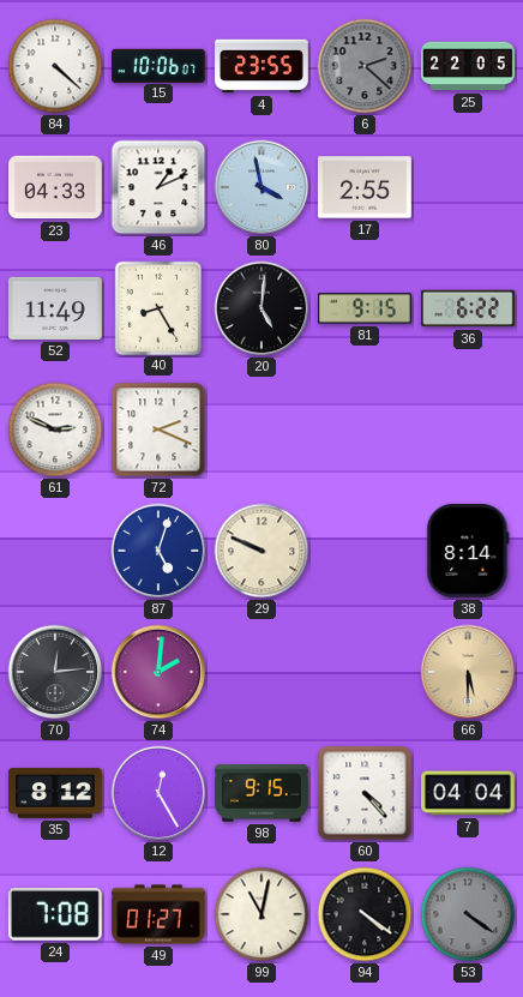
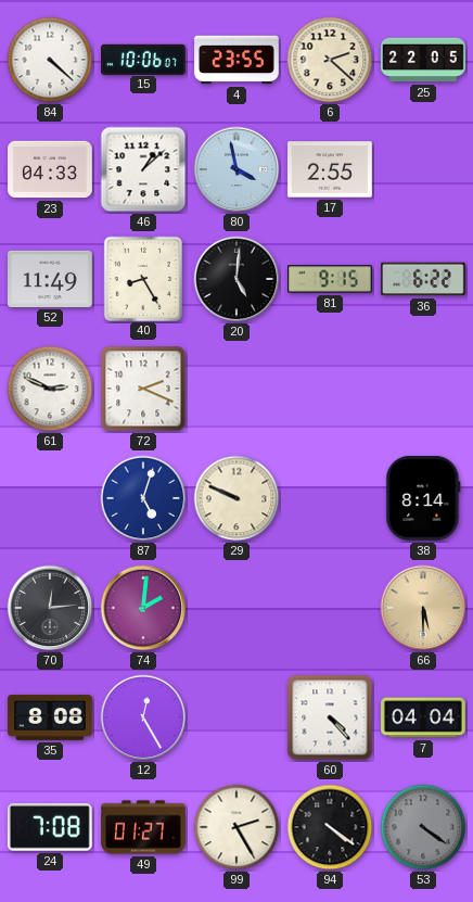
6 dial: grey -> cream
46: 1:11 -> 1:08
35: 8:12 -> 8:08
98: 9:15 -> none
99: 11:02 -> 2:25
